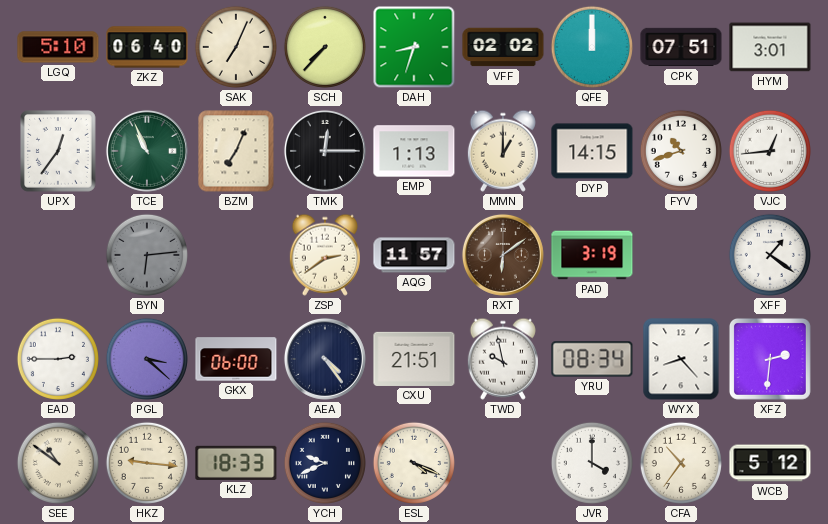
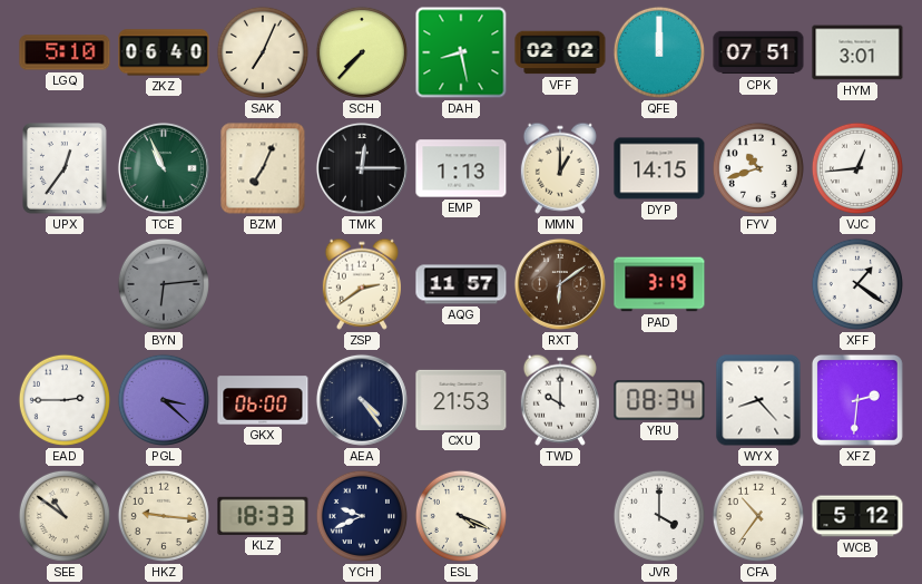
DAH: 8:33 -> 8:28
CXU: 21:51 -> 21:53
TWD: 9:58 -> 10:00
